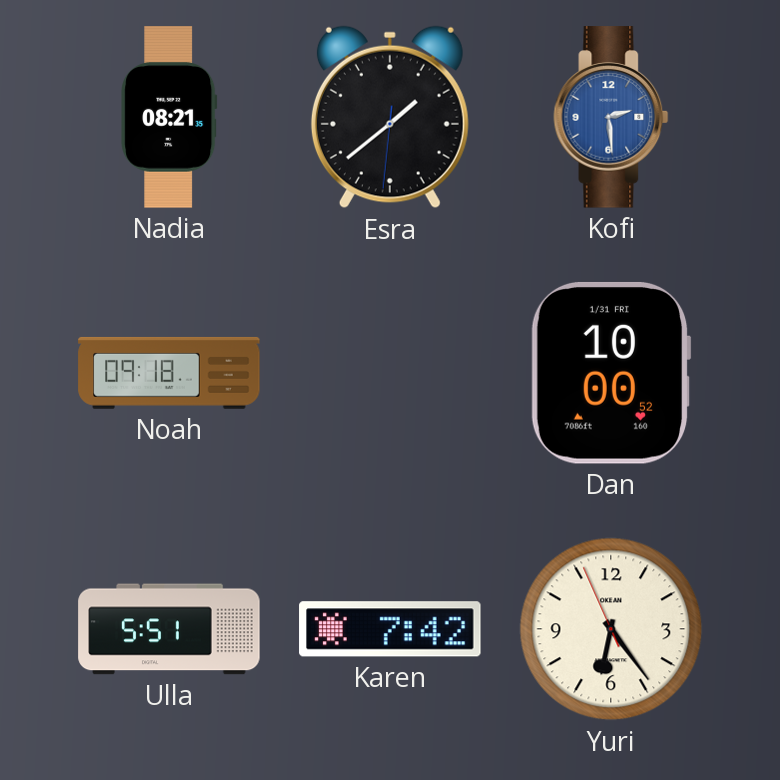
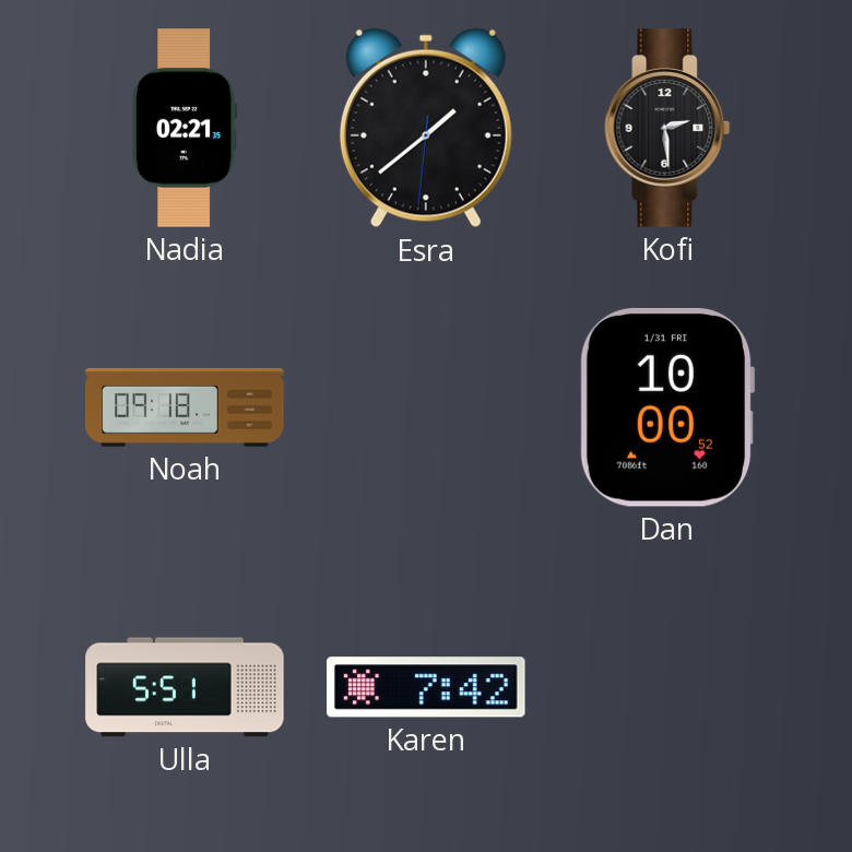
Nadia: 08:21 -> 02:21
Kofi dial: blue -> black
Yuri: 6:23 -> none
